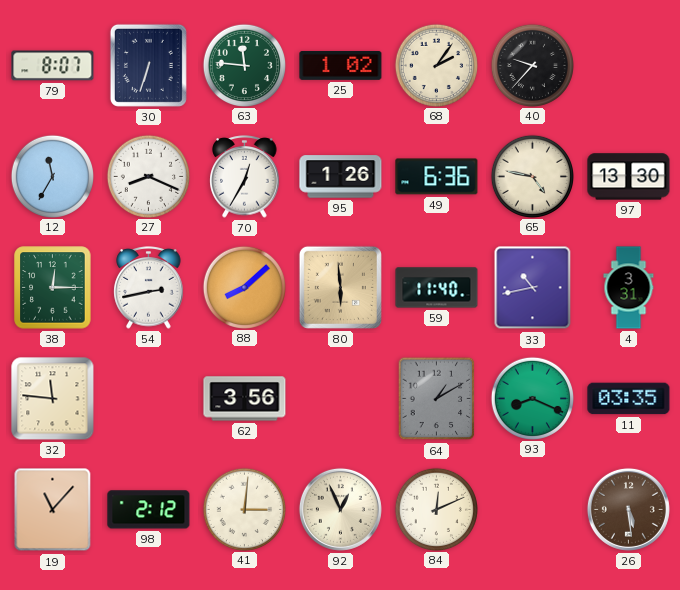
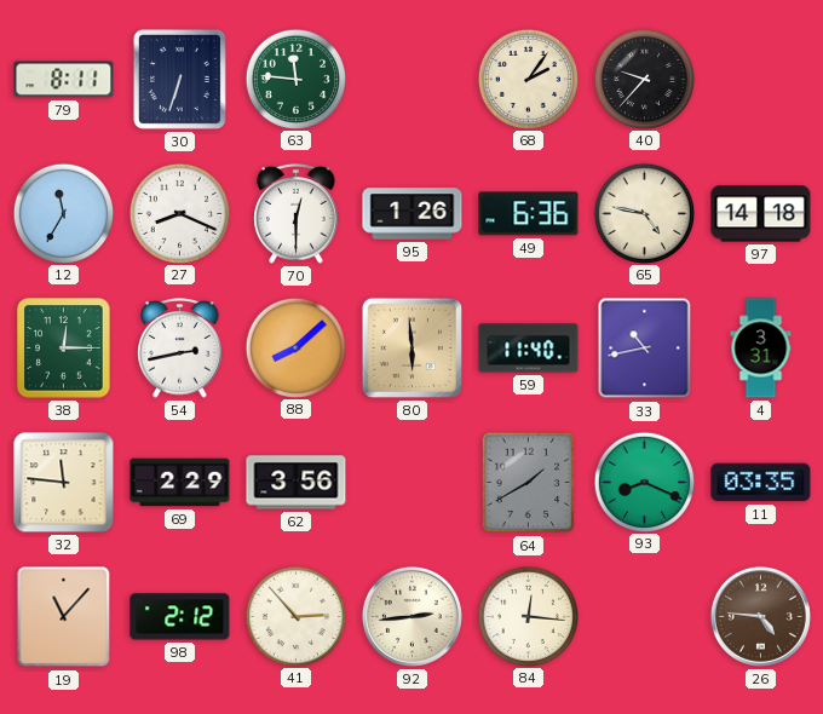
79: 8:07 -> 8:11
25: 1:02 -> none
70: 12:35 -> 12:30
97: 13:30 -> 14:18
69: none -> 2:29
64: 1:10 -> 1:40
41: 3:01 -> 2:53
92: 12:56 -> 2:44
84: 12:11 -> 12:16
26: 5:29 -> 4:46
